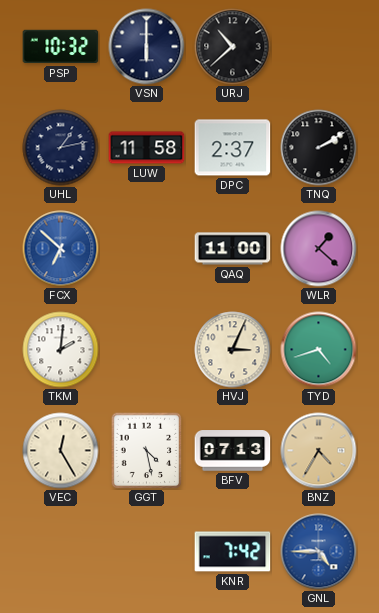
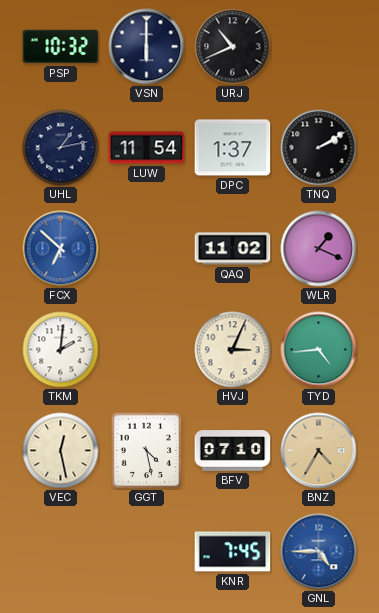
URJ: 10:38 -> 10:41
LUW: 11:58 -> 11:54
DPC: 2:37 -> 1:37
QAQ: 11:00 -> 11:02
WLR: 1:22 -> 1:19
TYD: 4:42 -> 4:44
VEC: 12:25 -> 12:28
BFV: 07:13 -> 07:10
KNR: 7:42 -> 7:45
